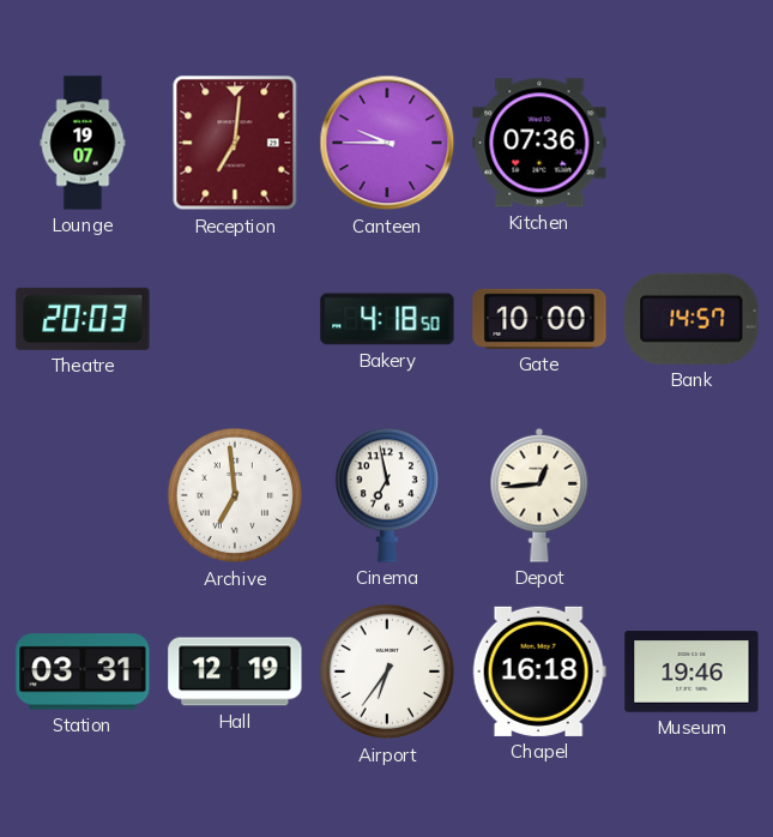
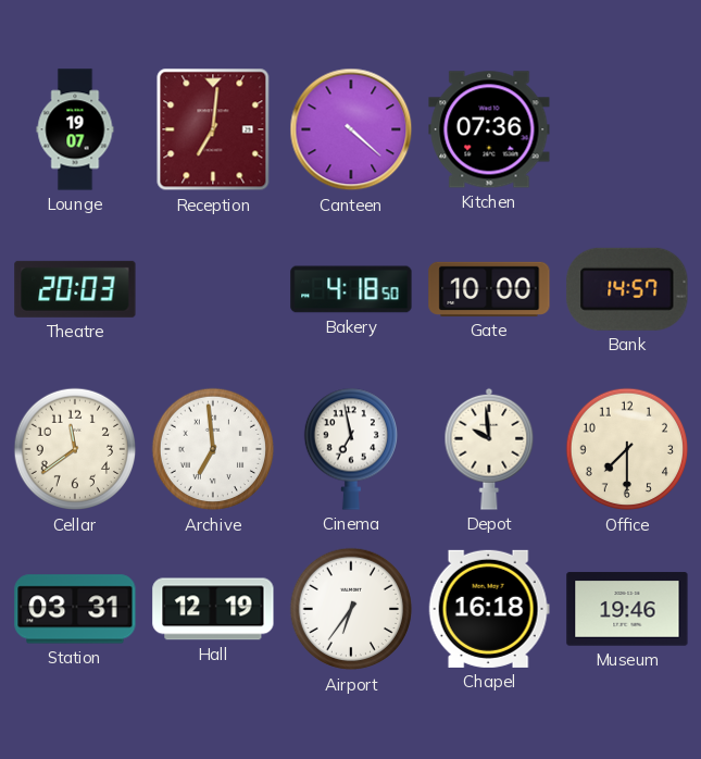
Canteen: 9:45 -> 4:22
Cellar: none -> 11:39
Depot: 12:44 -> 9:59
Office: none -> 7:30
